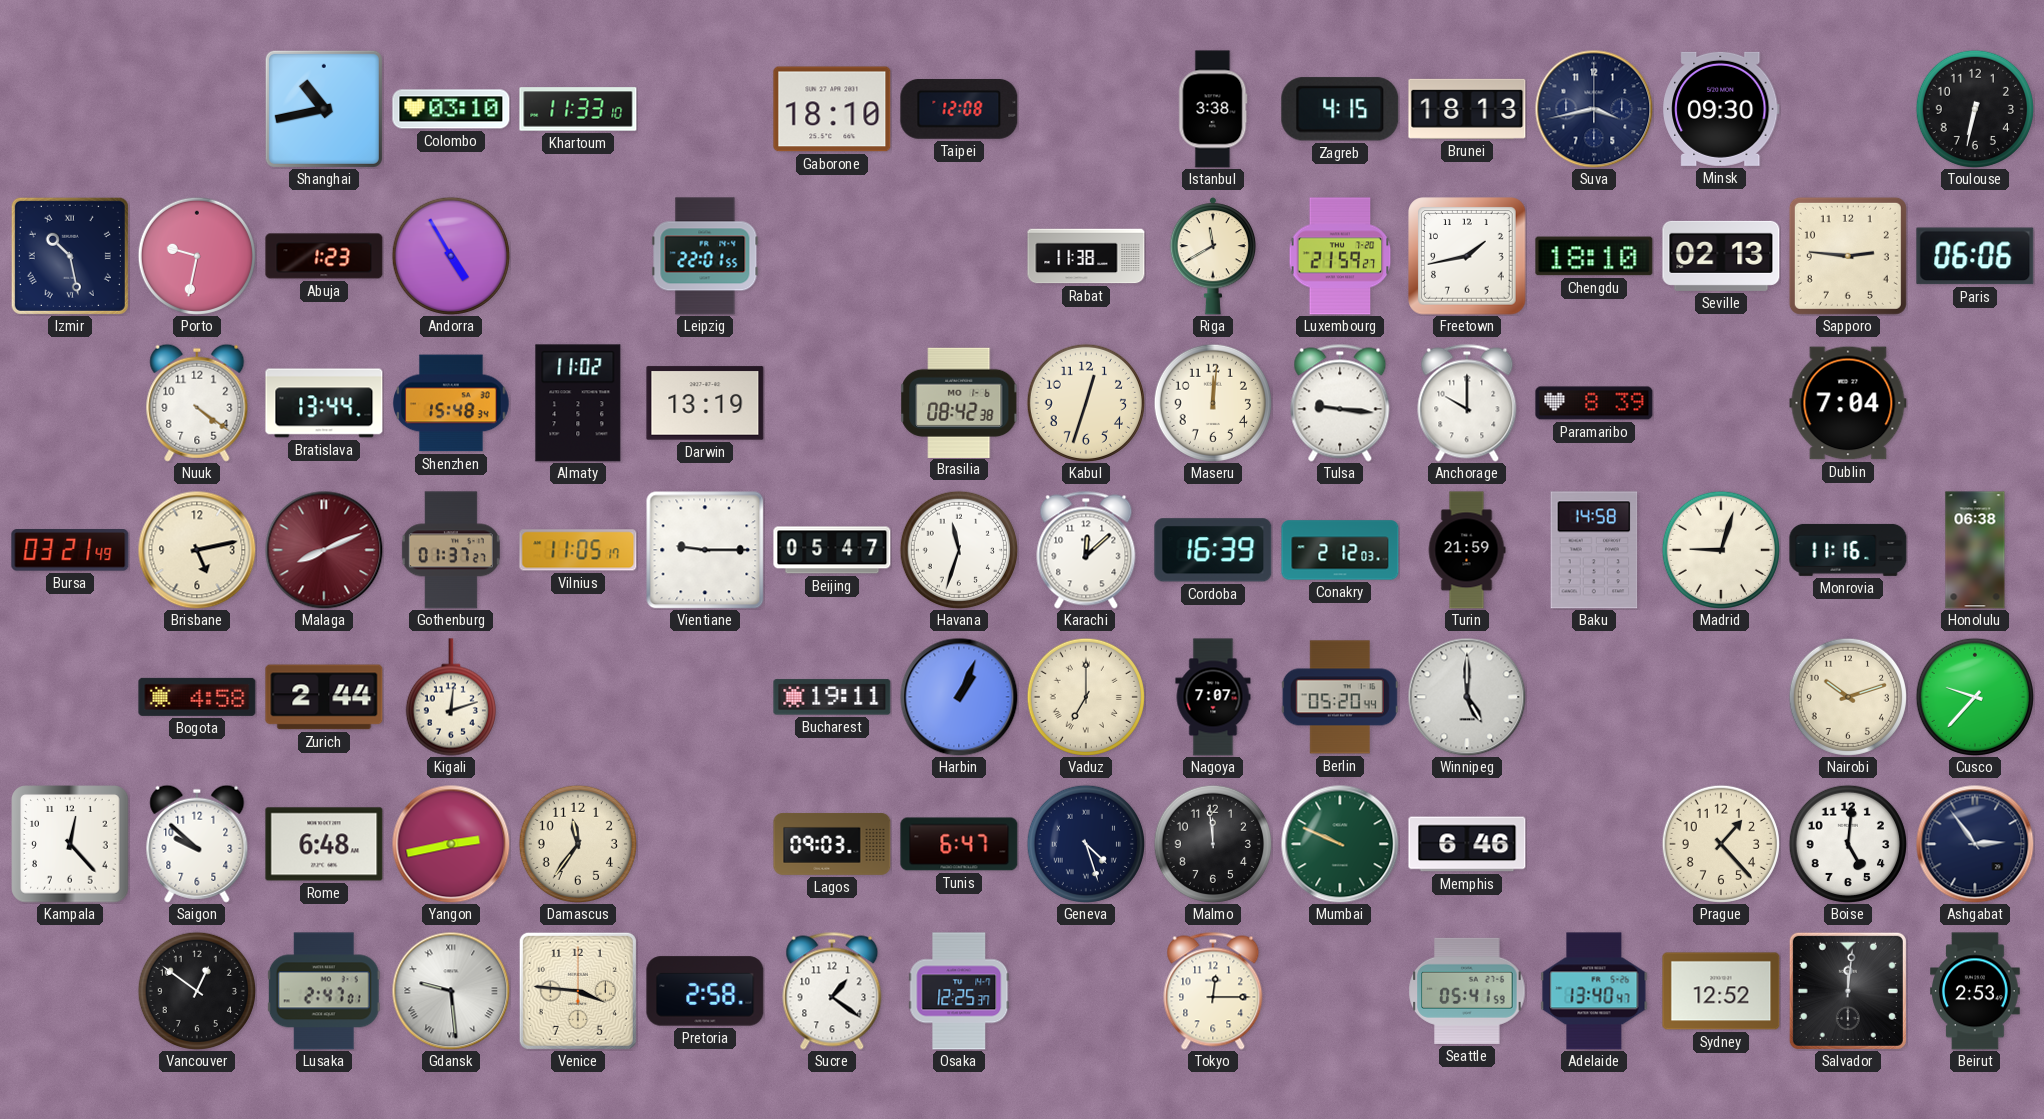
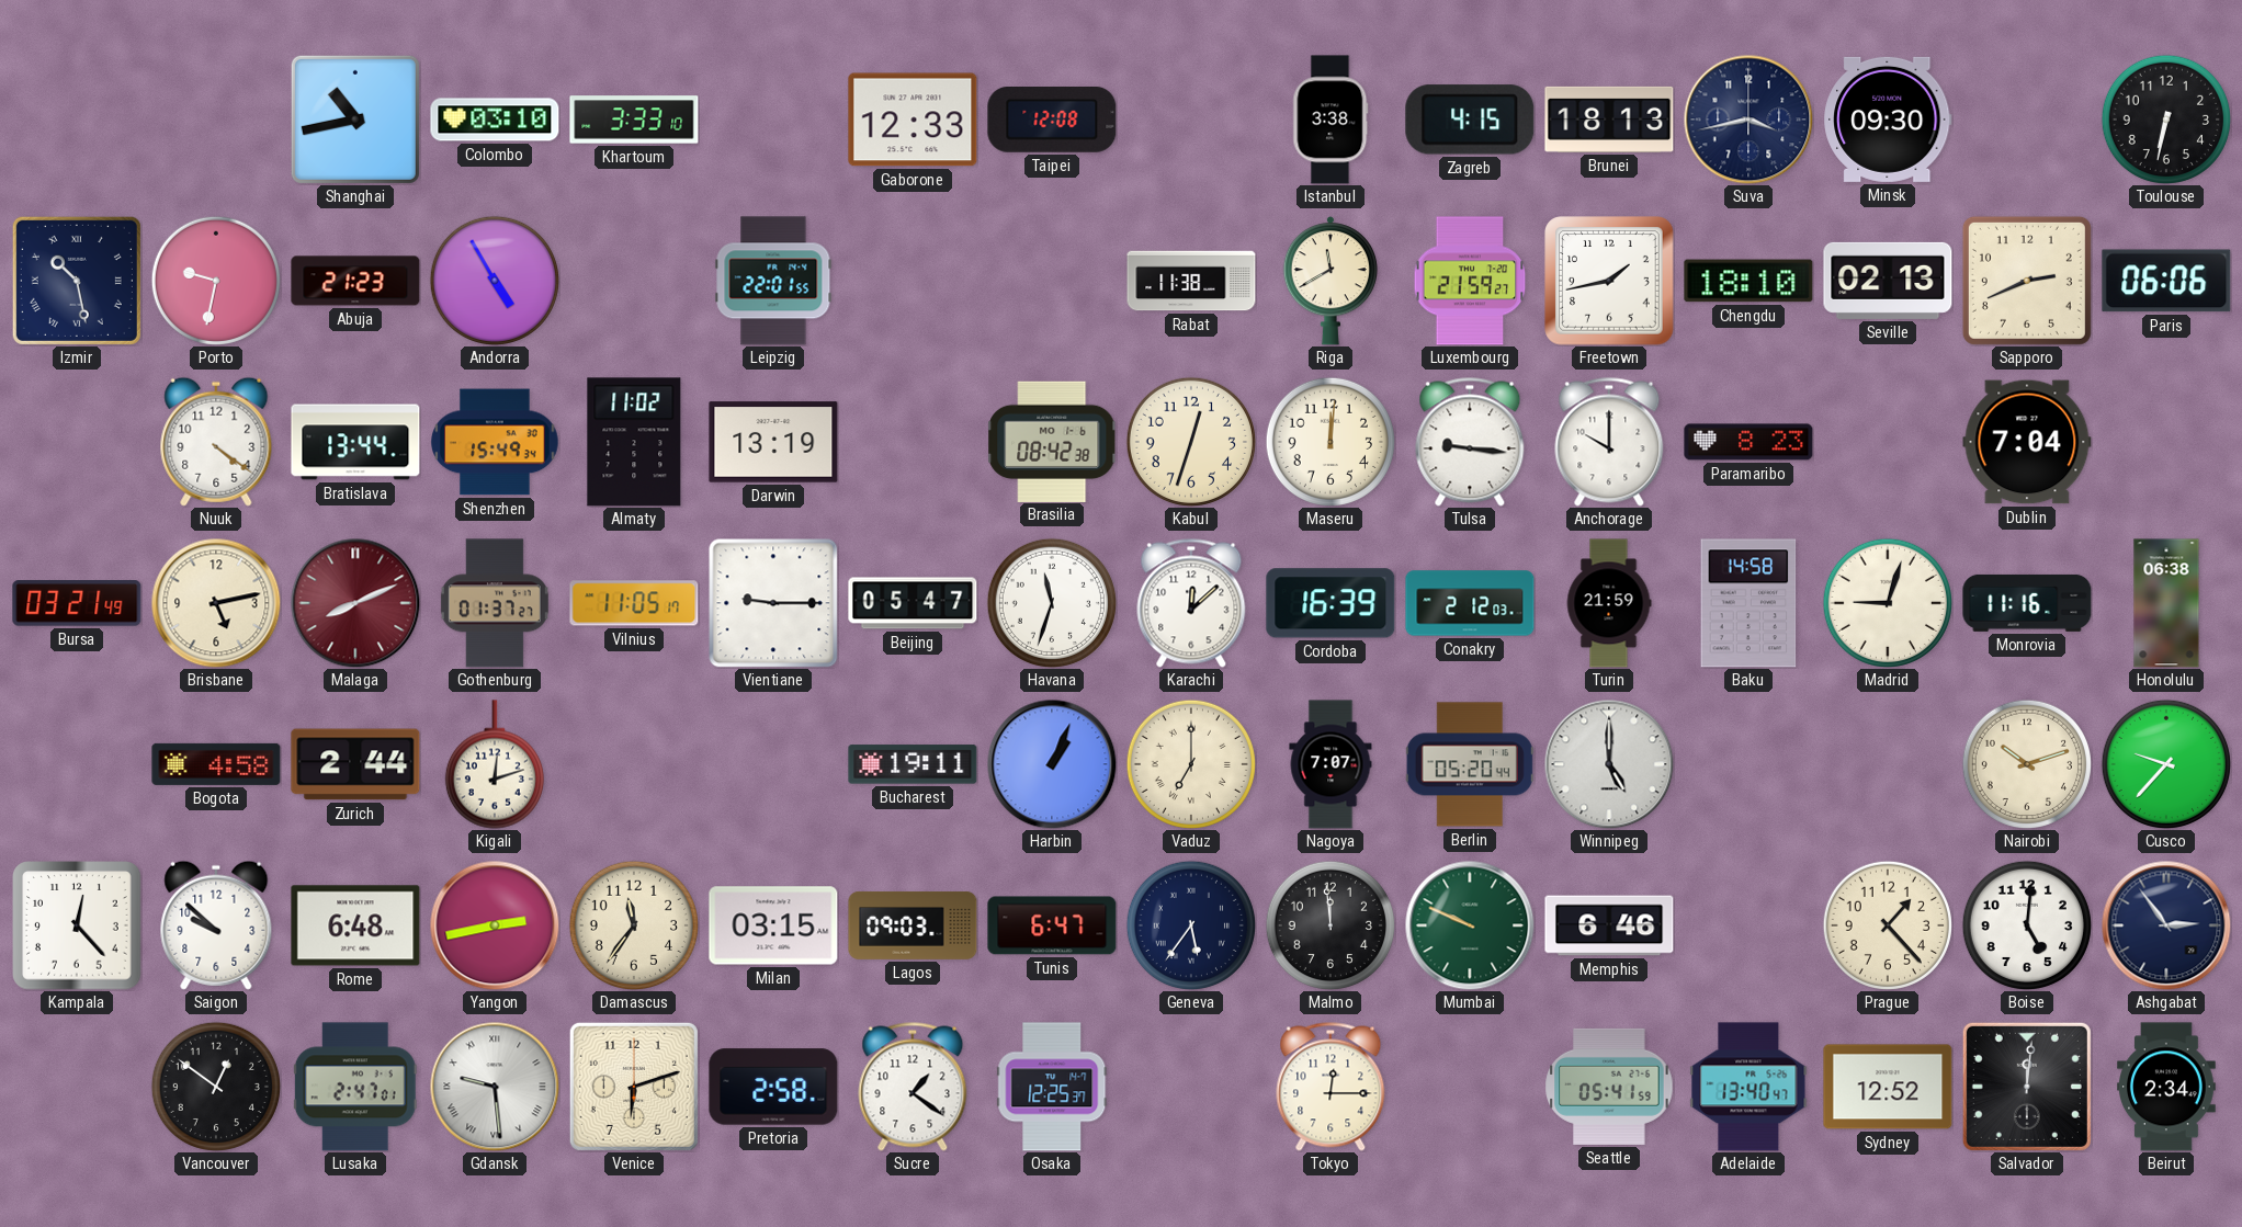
Khartoum: 11:33 -> 3:33
Gaborone: 18:10 -> 12:33
Abuja: 1:23 -> 21:23
Sapporo: 2:46 -> 2:41
Shenzhen: 15:48 -> 15:49
Paramaribo: 8:39 -> 8:23
Milan: none -> 03:15
Geneva: 4:27 -> 5:36
Venice: 3:46 -> 6:12
Beirut: 2:53 -> 2:34
